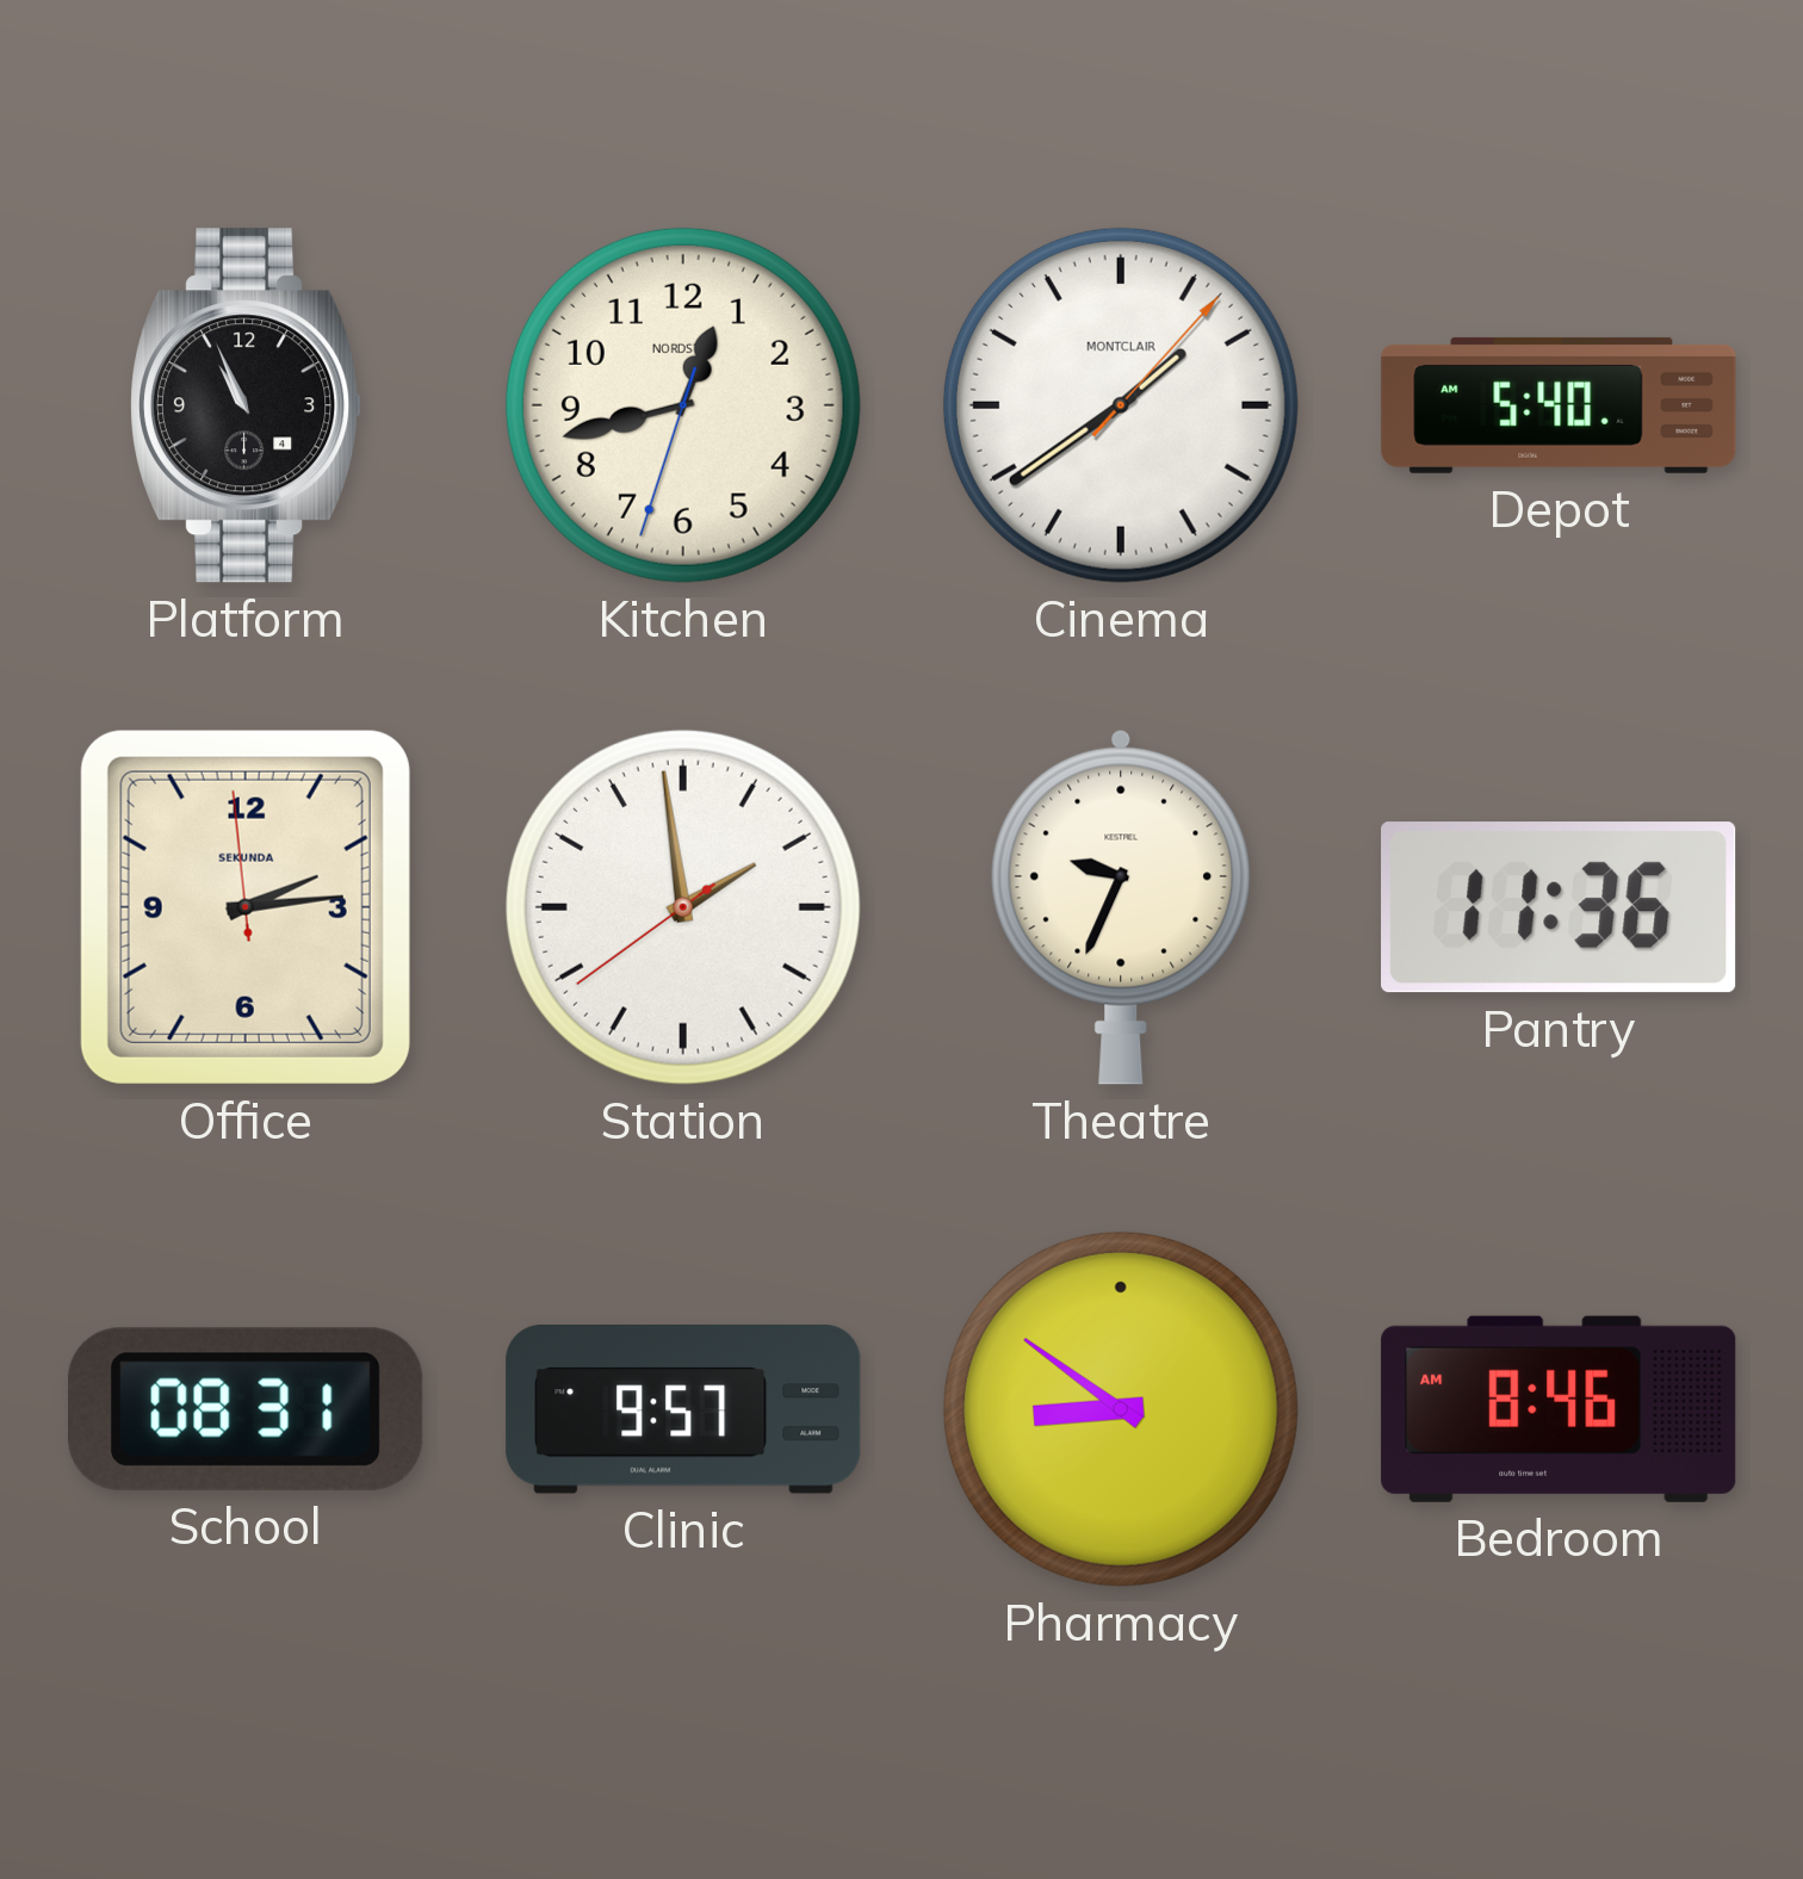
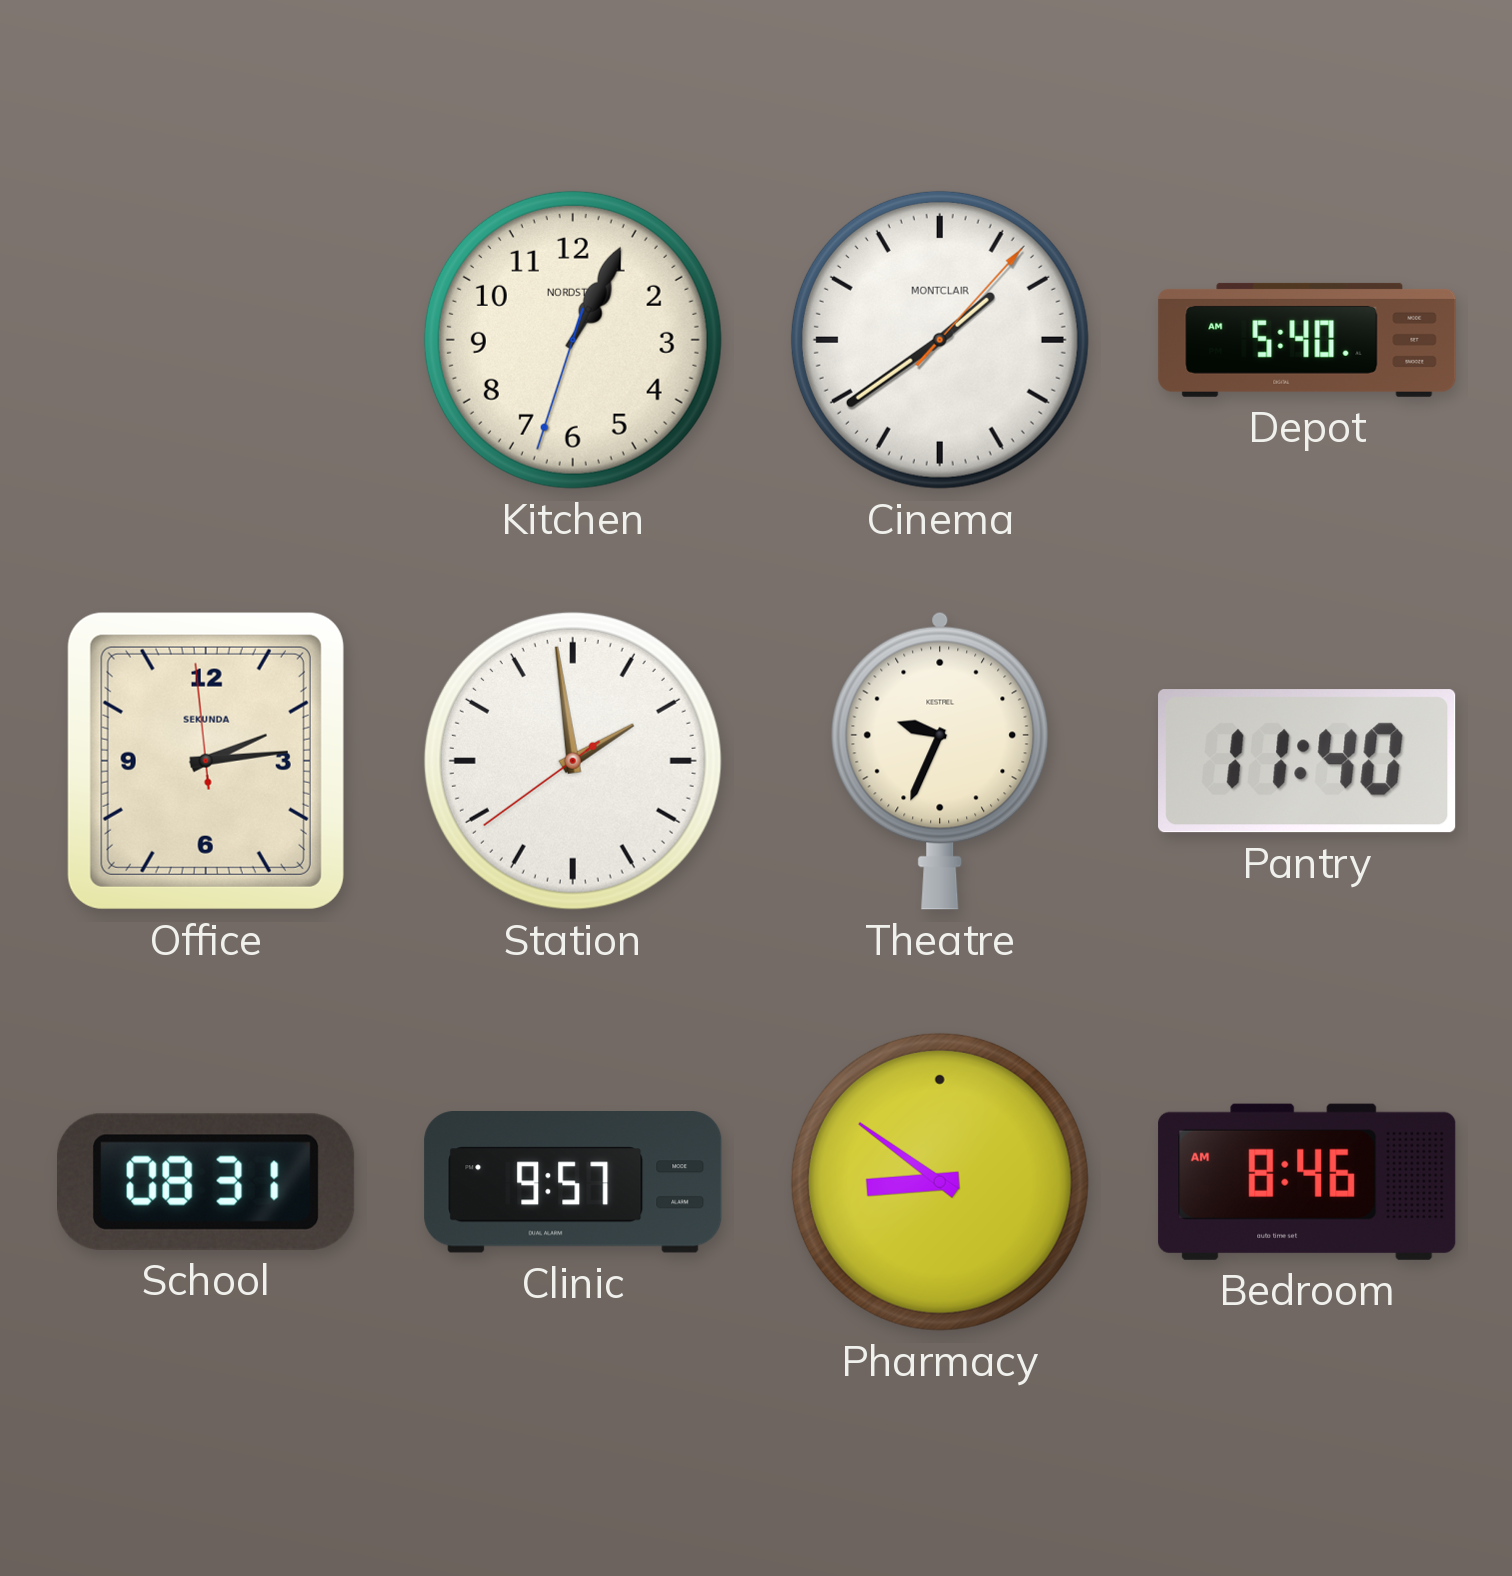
Platform: 10:56 -> none
Kitchen: 12:42 -> 1:04
Pantry: 11:36 -> 11:40
